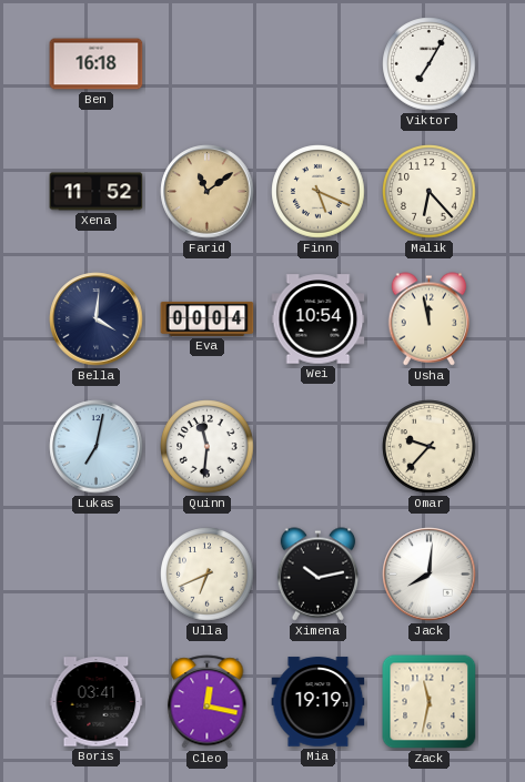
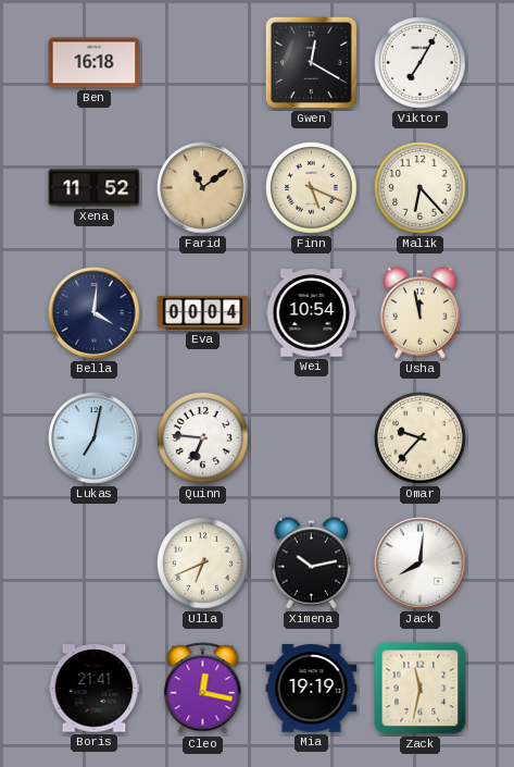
Gwen: none -> 12:20
Quinn: 11:31 -> 6:46
Boris: 03:41 -> 21:41
